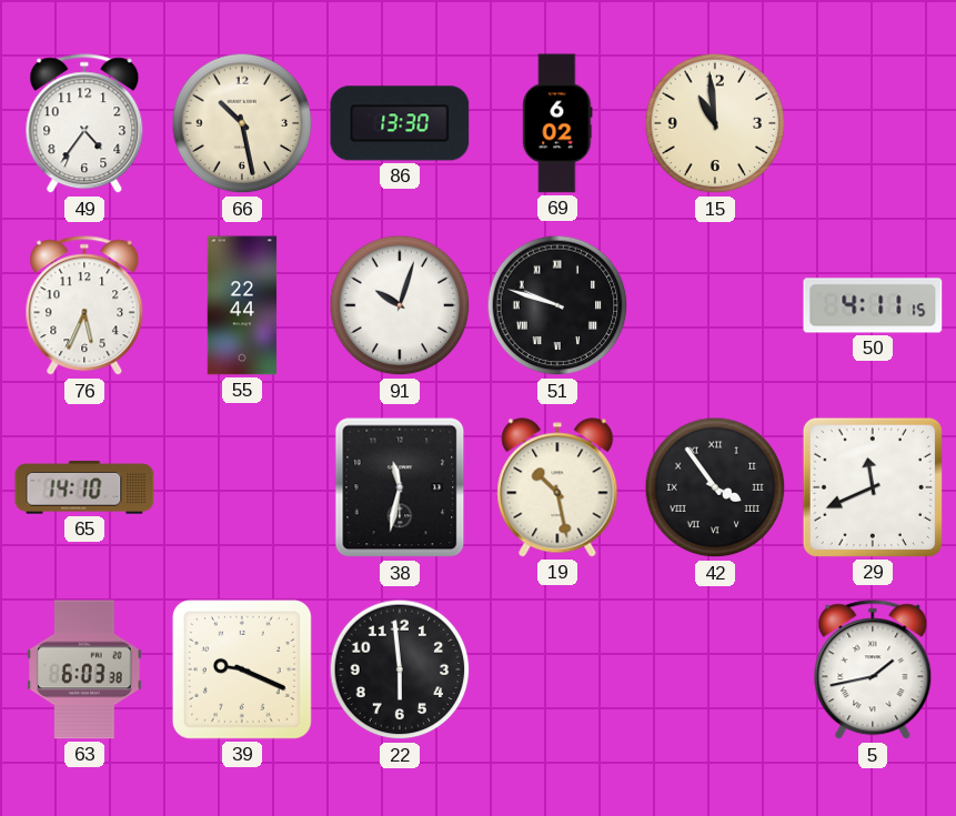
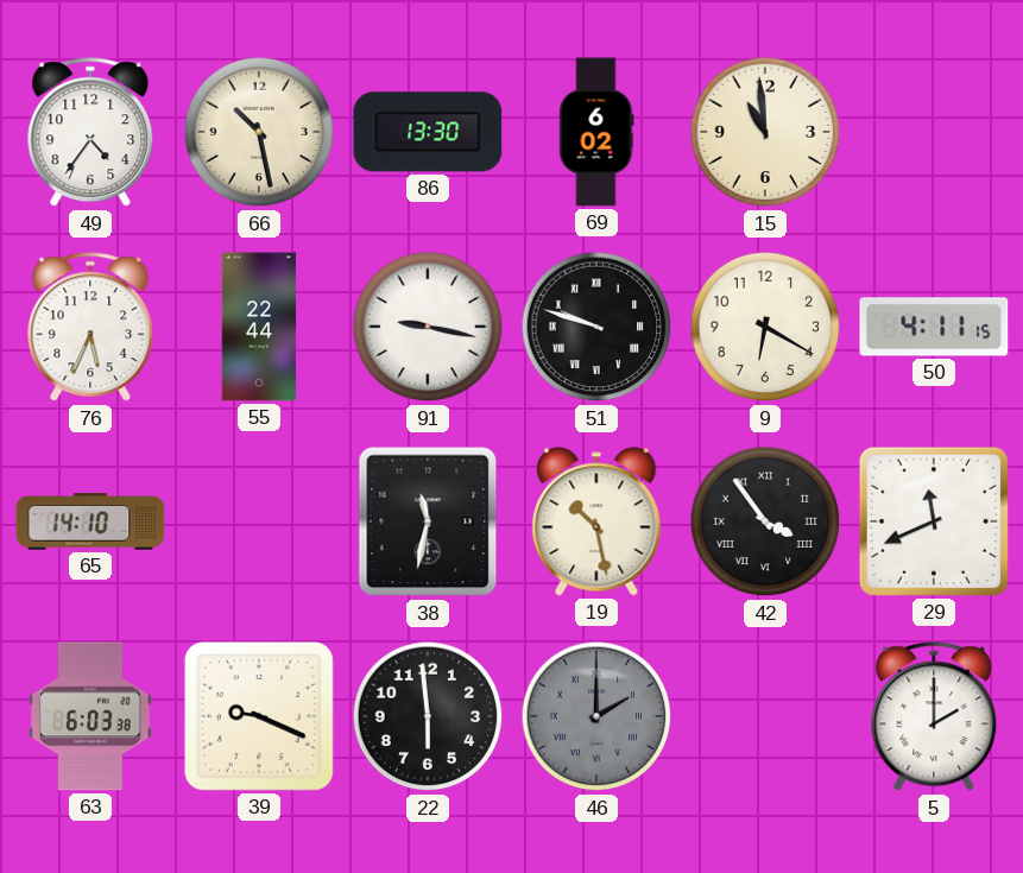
91: 10:03 -> 9:17
9: none -> 6:20
46: none -> 2:00
5: 1:43 -> 2:00
